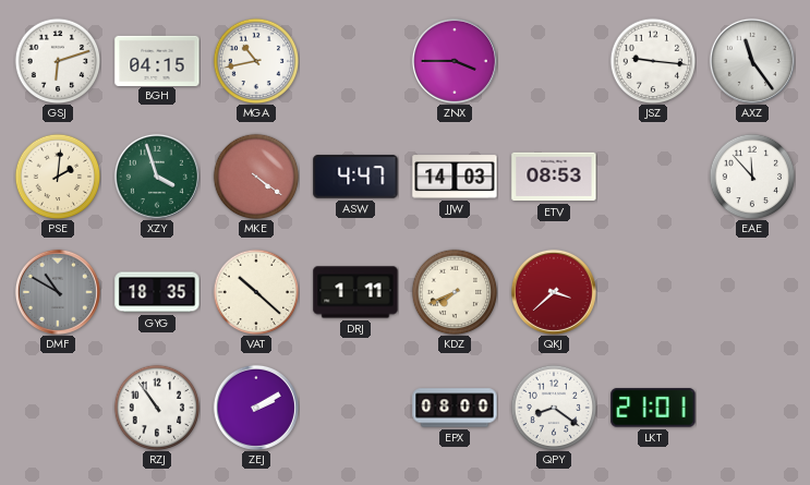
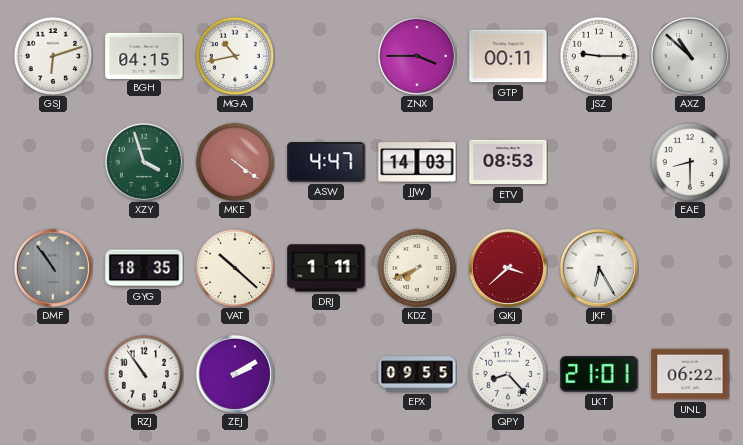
GTP: none -> 00:11
JSZ: 9:16 -> 9:15
AXZ: 11:24 -> 10:52
PSE: 2:01 -> none
EAE: 11:53 -> 8:30
DMF: 10:50 -> 10:54
JKF: none -> 6:25
EPX: 08:00 -> 09:55
QPY: 8:21 -> 8:23
UNL: none -> 06:22
